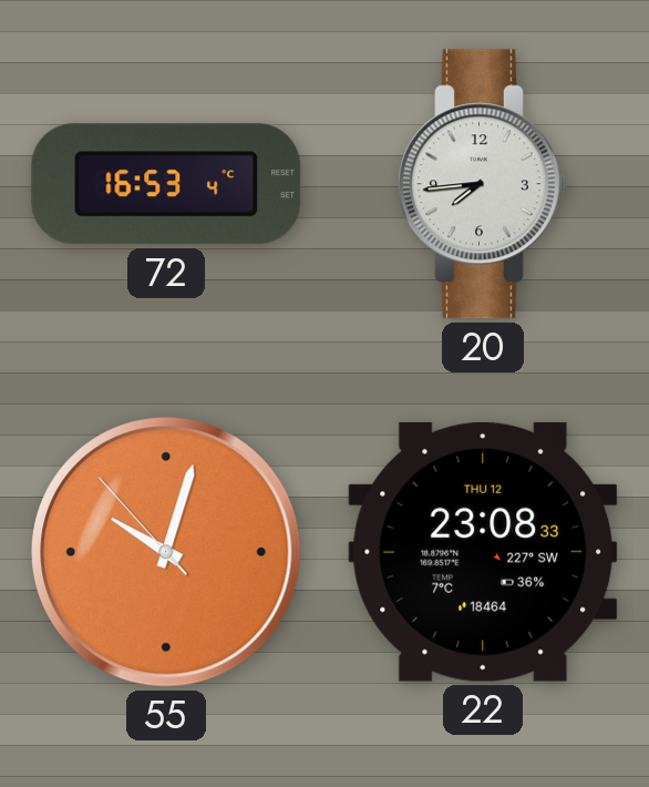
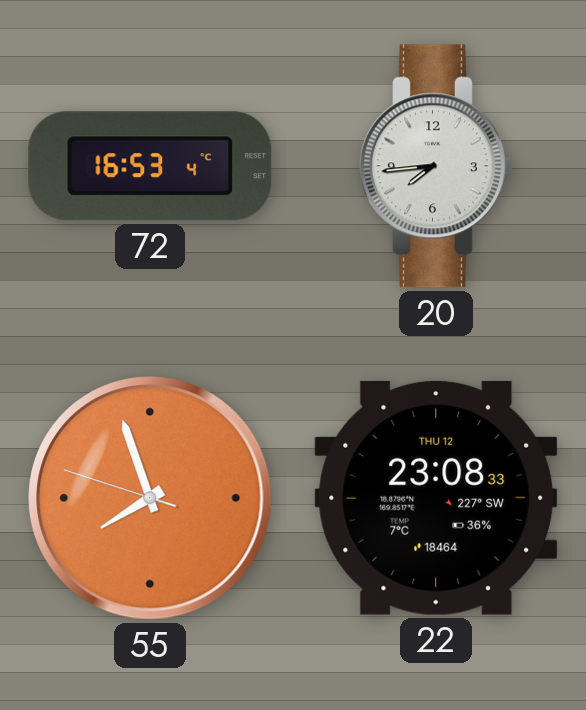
55: 10:02 -> 7:56
